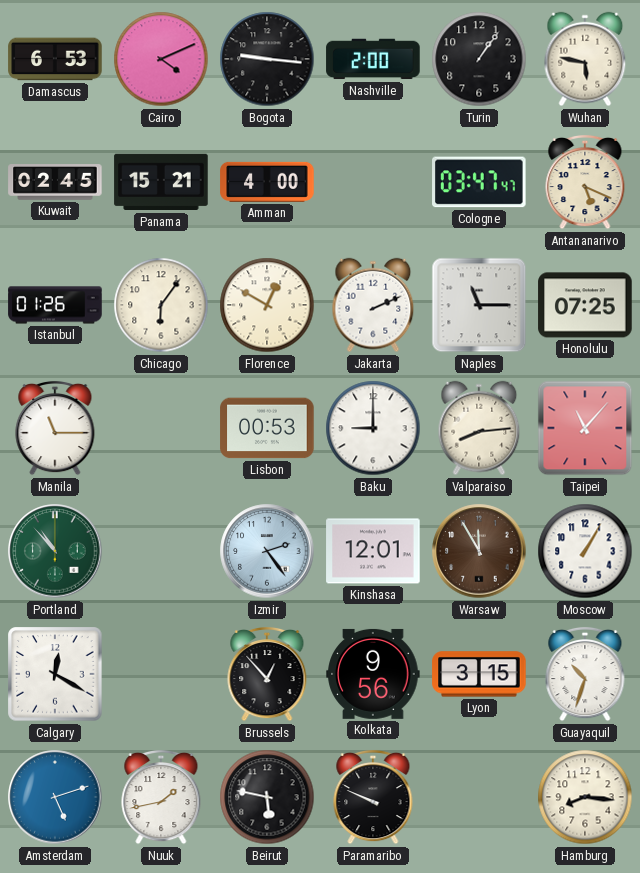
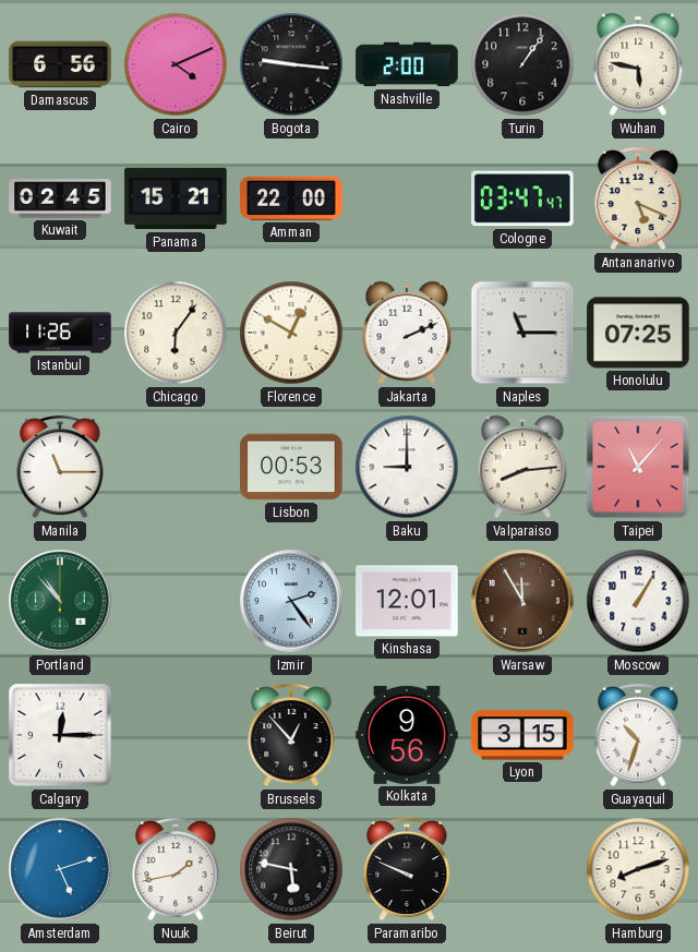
Damascus: 6:53 -> 6:56
Amman: 4:00 -> 22:00
Istanbul: 01:26 -> 11:26
Calgary: 12:20 -> 12:15
Hamburg: 8:16 -> 8:12
